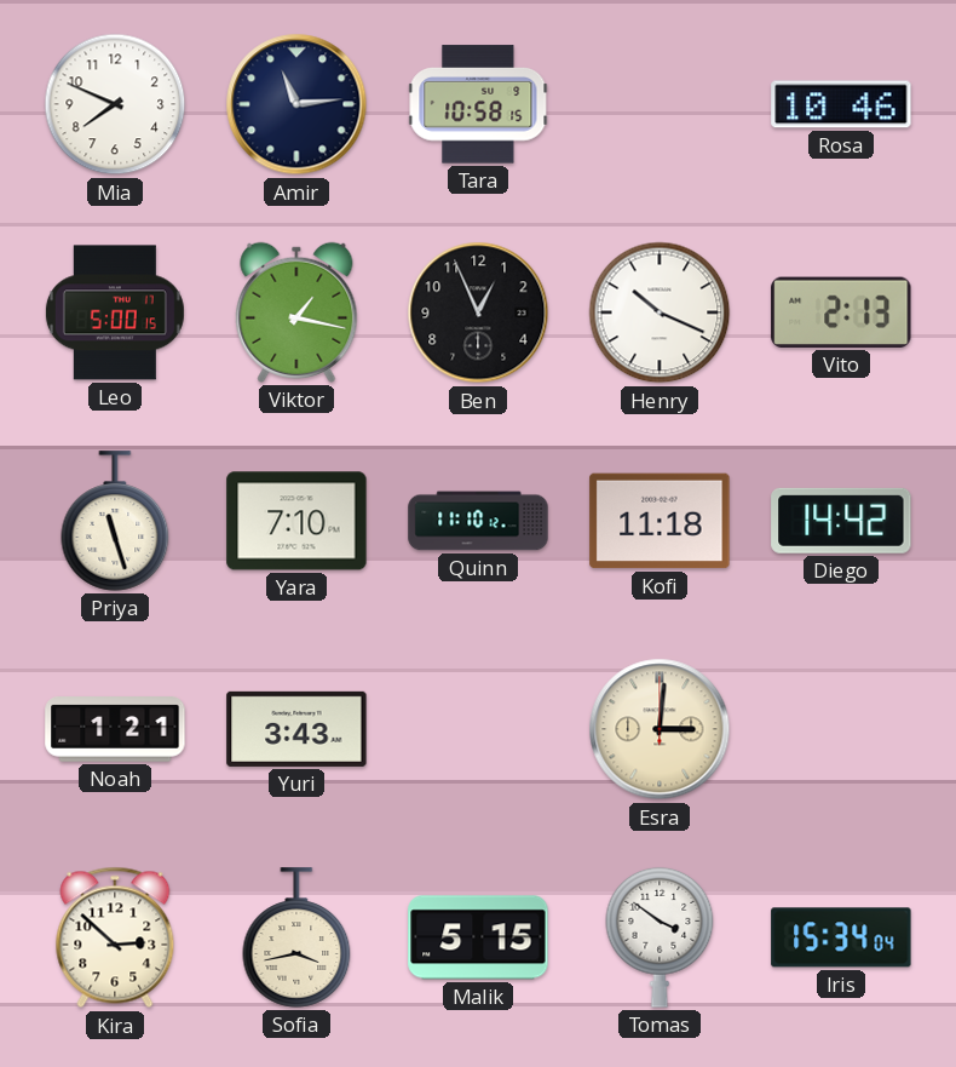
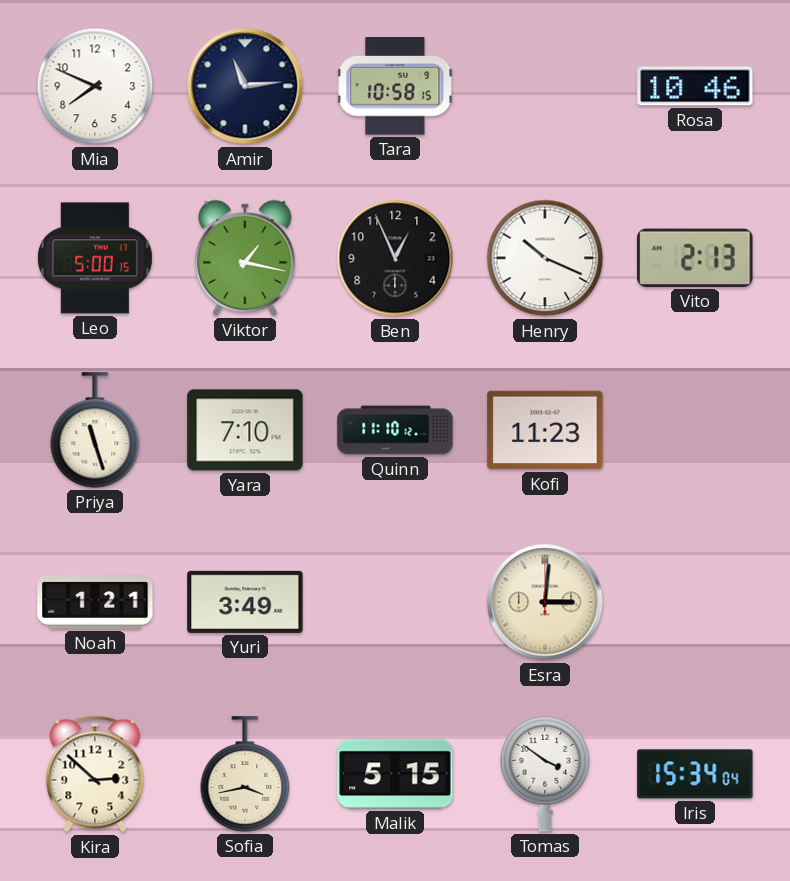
Kofi: 11:18 -> 11:23
Diego: 14:42 -> none
Yuri: 3:43 -> 3:49
